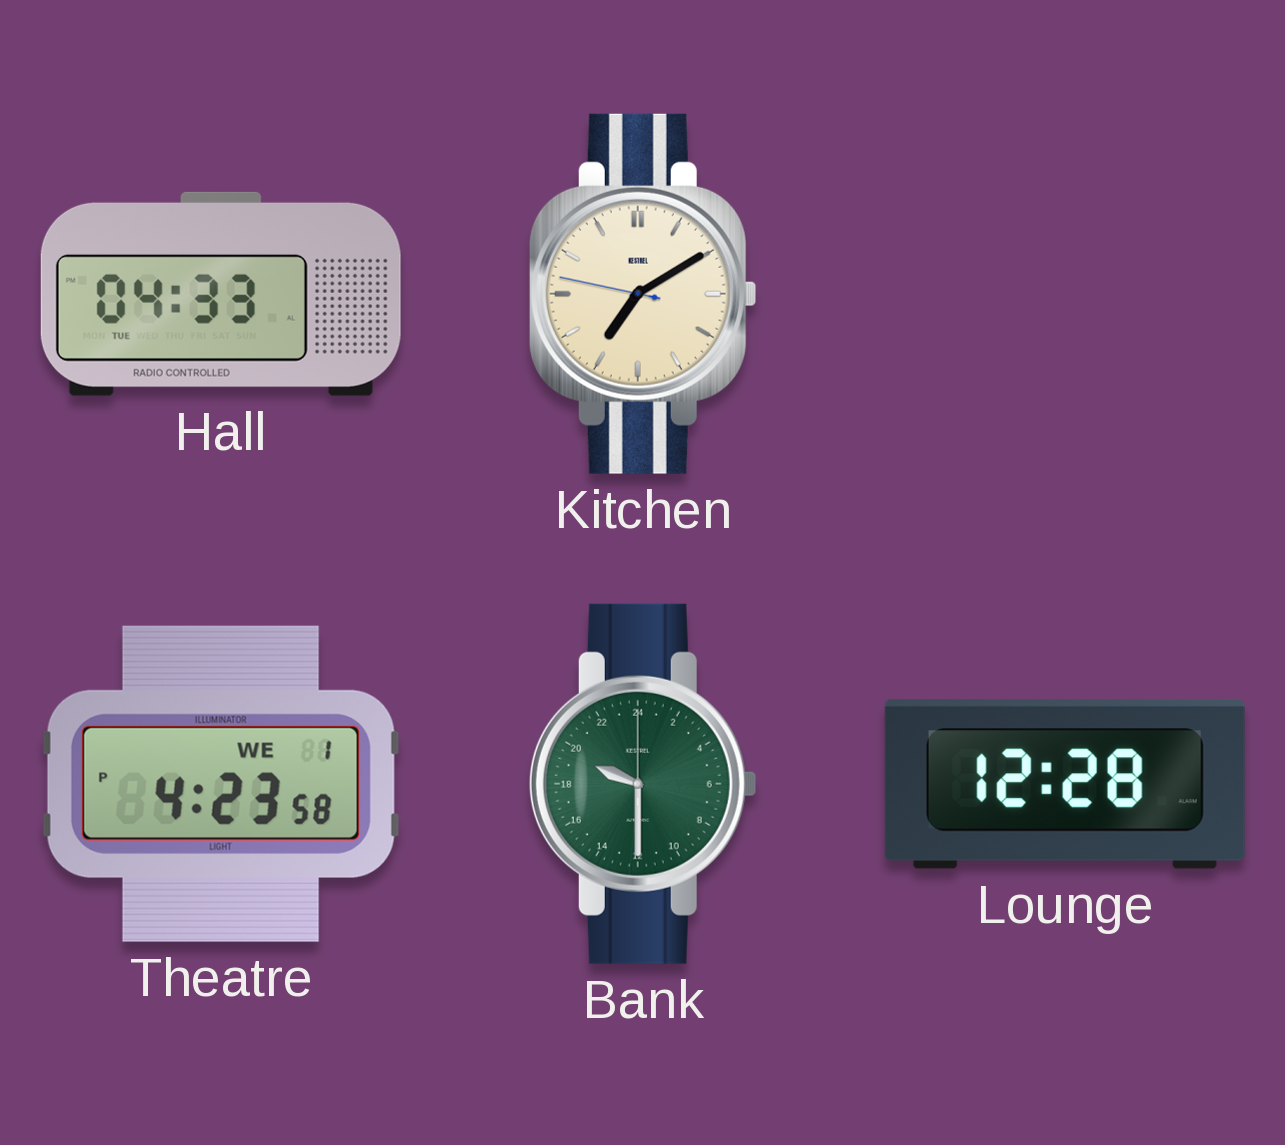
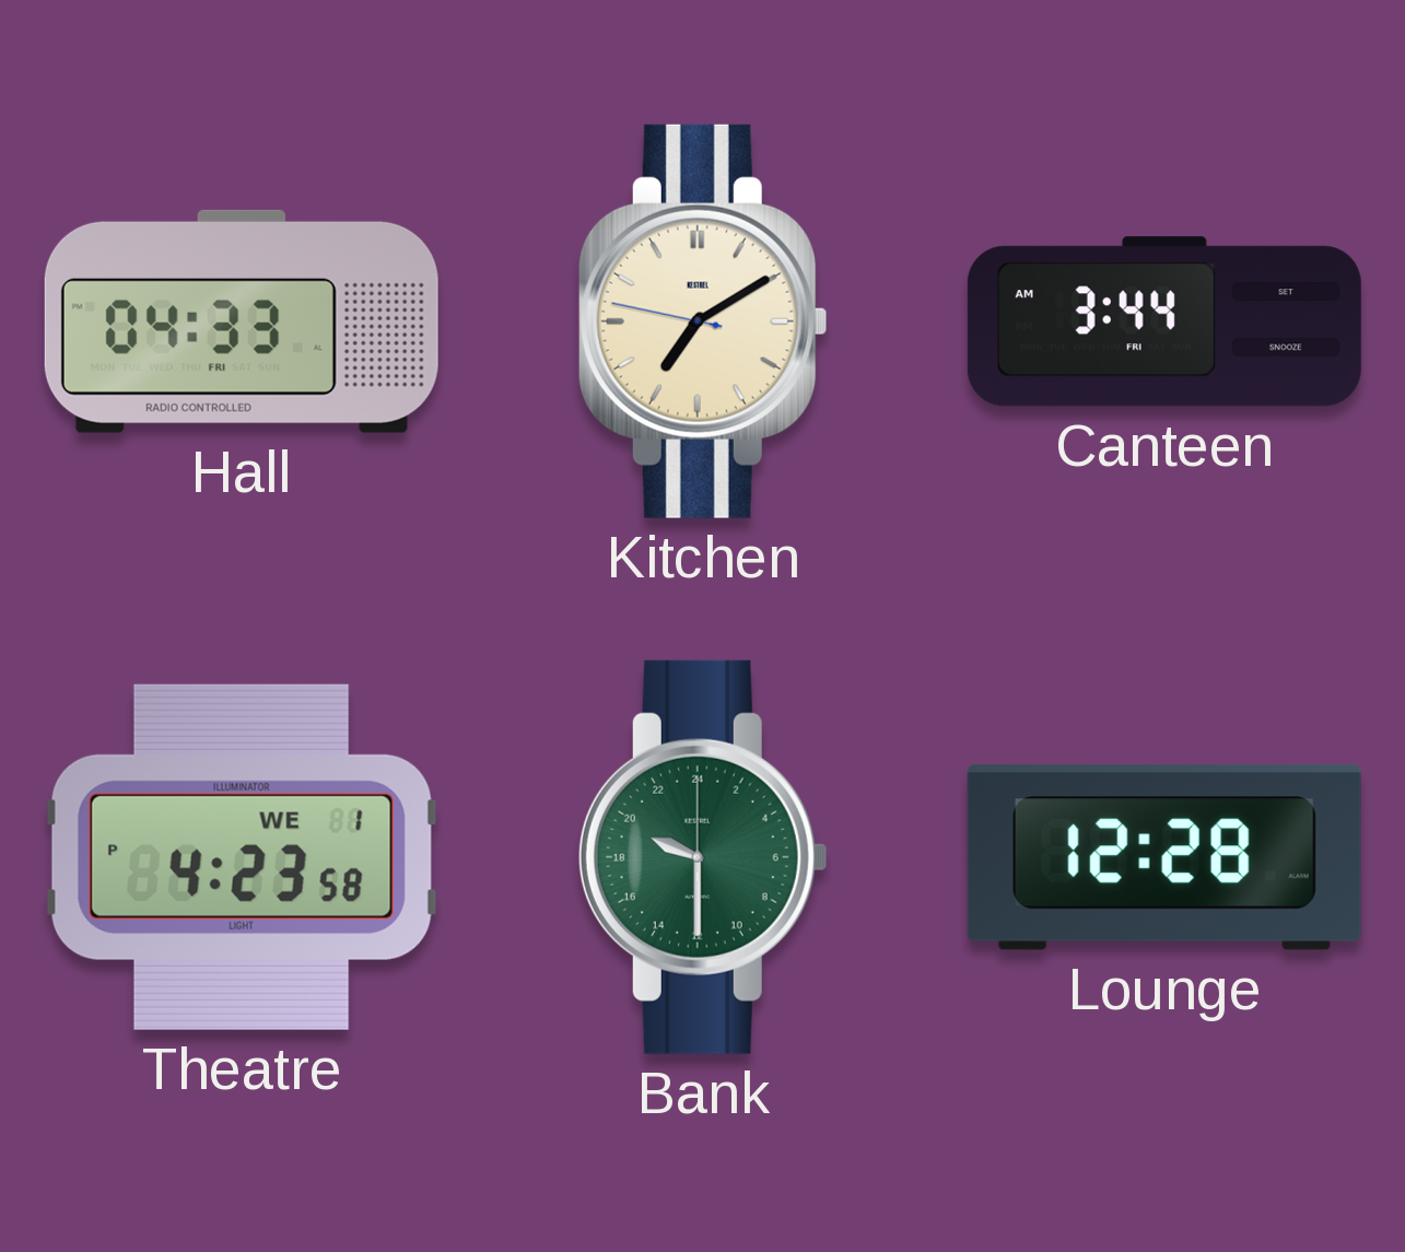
Hall date: TUE -> FRI
Canteen: none -> 3:44
